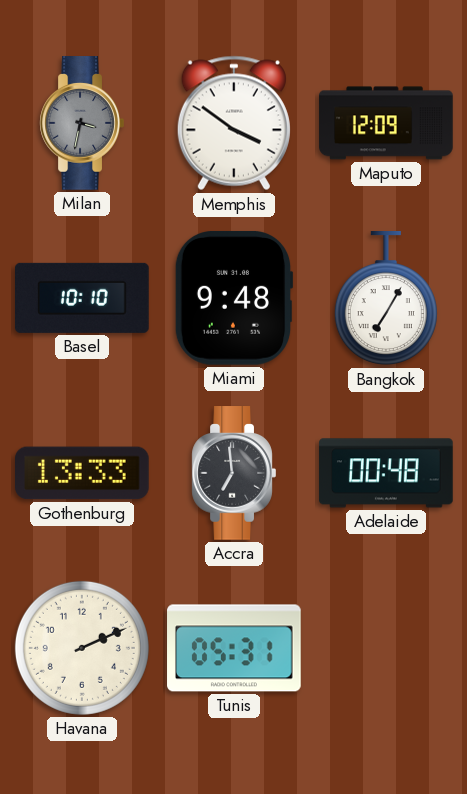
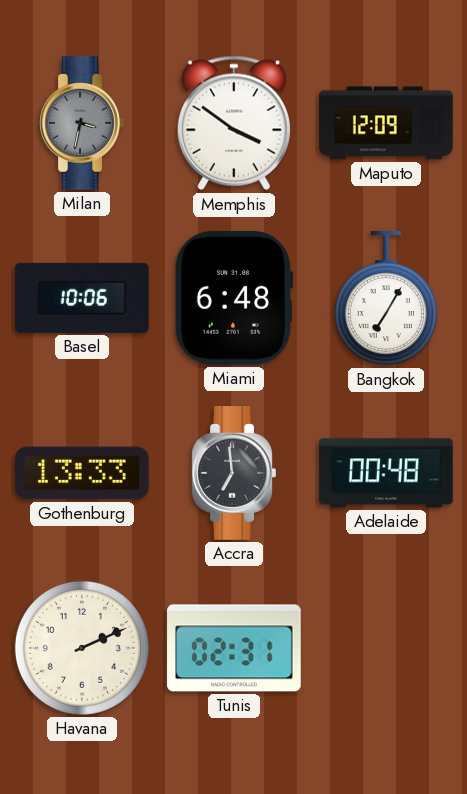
Basel: 10:10 -> 10:06
Miami: 9:48 -> 6:48
Tunis: 05:31 -> 02:31
